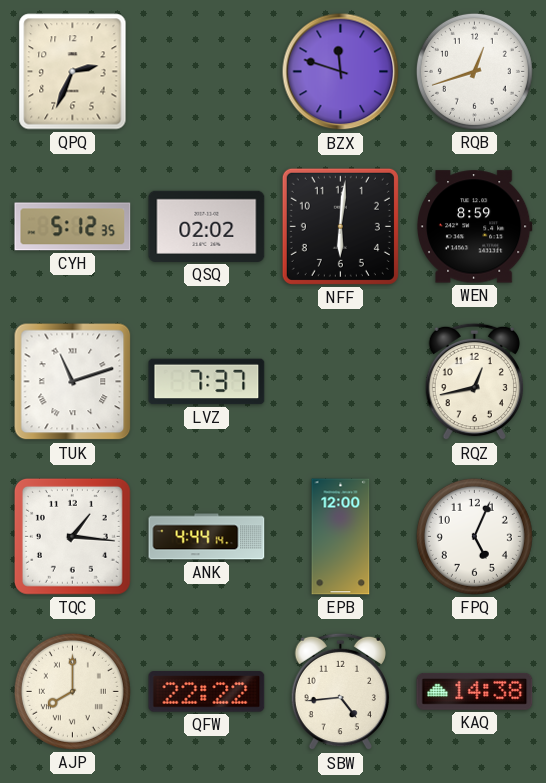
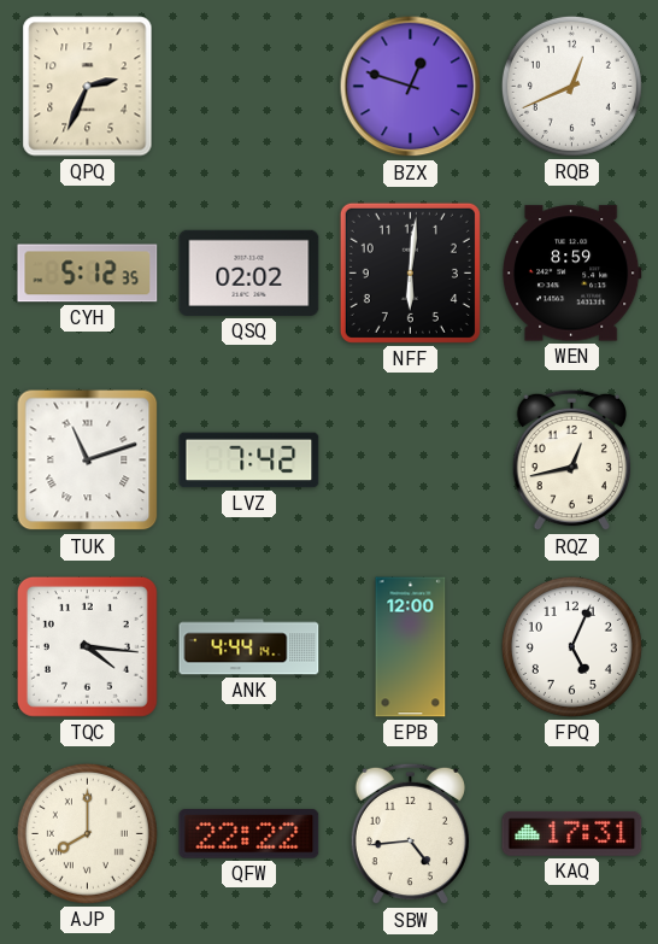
BZX: 11:48 -> 12:48
RQB: 12:42 -> 12:41
LVZ: 7:37 -> 7:42
TQC: 1:16 -> 4:16
KAQ: 14:38 -> 17:31
